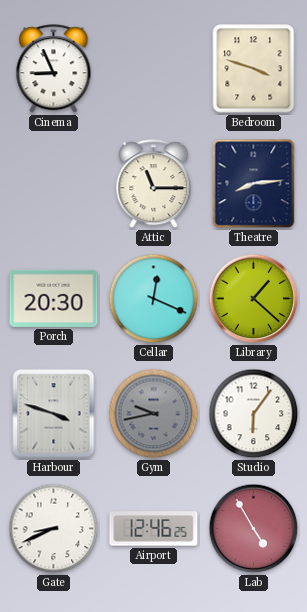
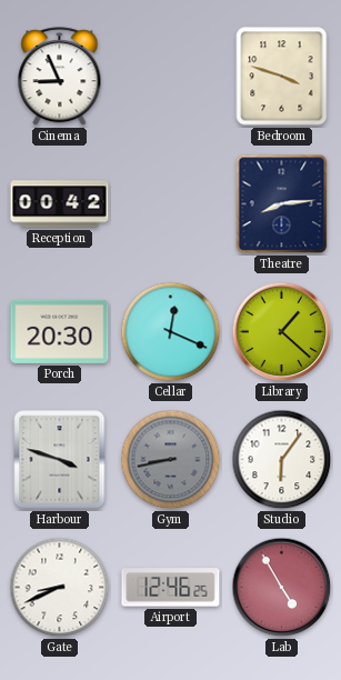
Reception: none -> 00:42
Attic: 11:15 -> none
Gym: 9:43 -> 8:43
